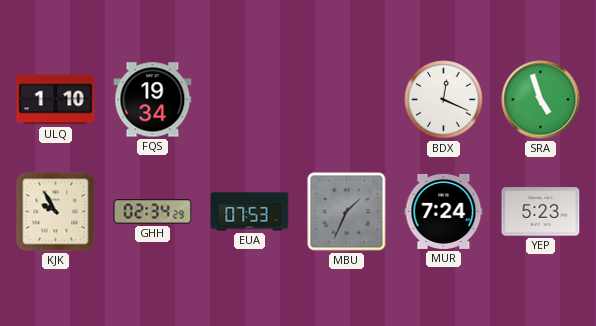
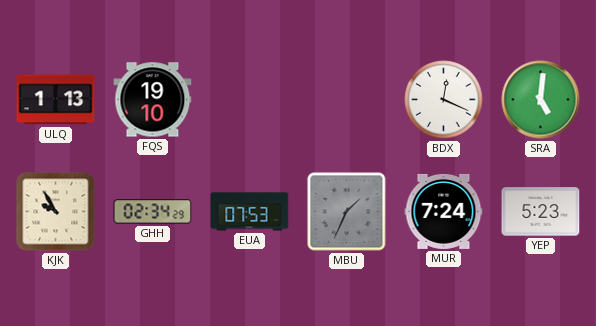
ULQ: 1:10 -> 1:13
FQS: 19:34 -> 19:10
SRA: 4:57 -> 5:01
